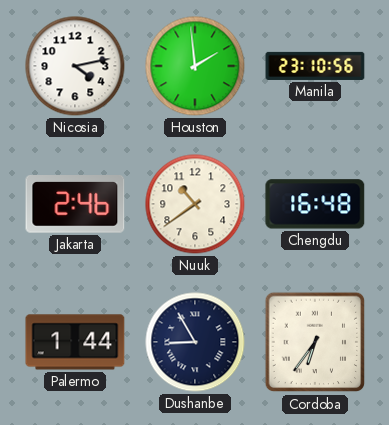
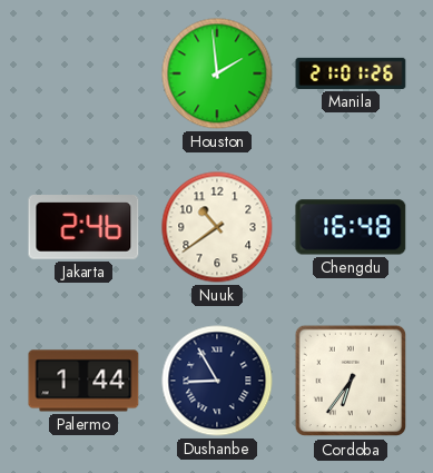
Nicosia: 4:13 -> none
Manila: 23:10 -> 21:01
